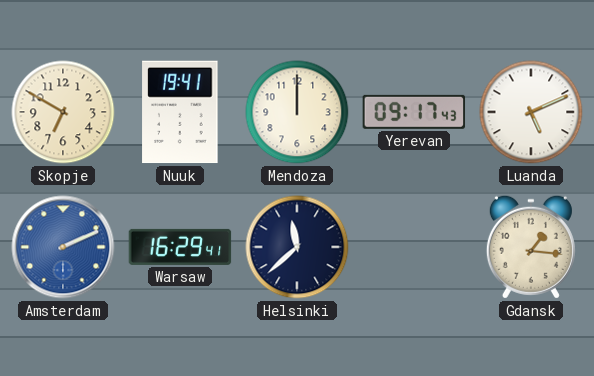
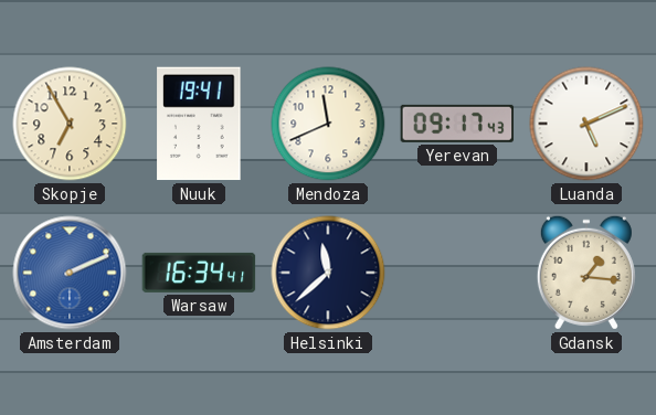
Skopje: 6:50 -> 6:55
Mendoza: 12:00 -> 11:41
Warsaw: 16:29 -> 16:34
